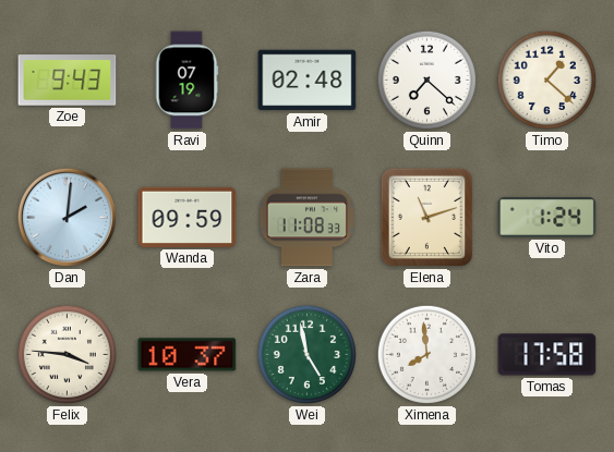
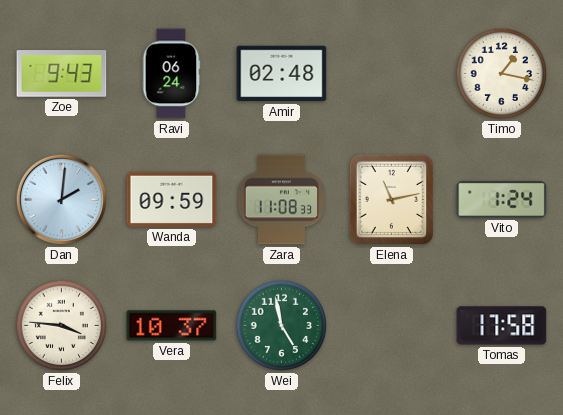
Ravi: 07:19 -> 06:24
Quinn: 7:22 -> none
Timo: 1:22 -> 1:17
Elena: 11:12 -> 11:13
Ximena: 7:59 -> none
